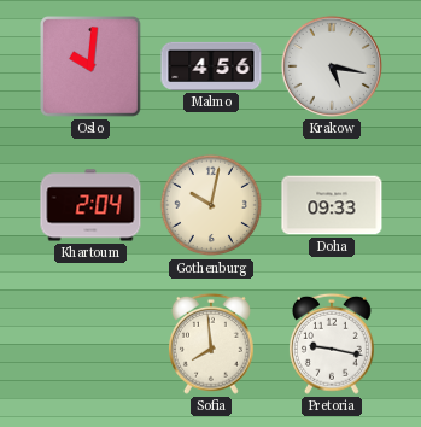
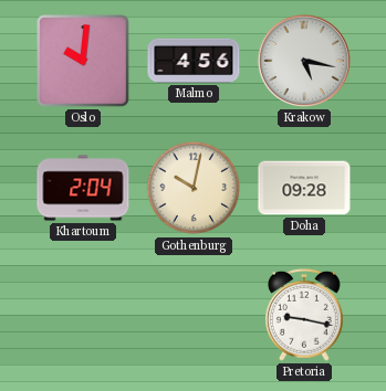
Doha: 09:33 -> 09:28
Sofia: 7:59 -> none
